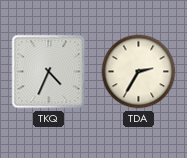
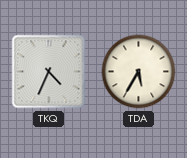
TDA: 2:35 -> 5:35
